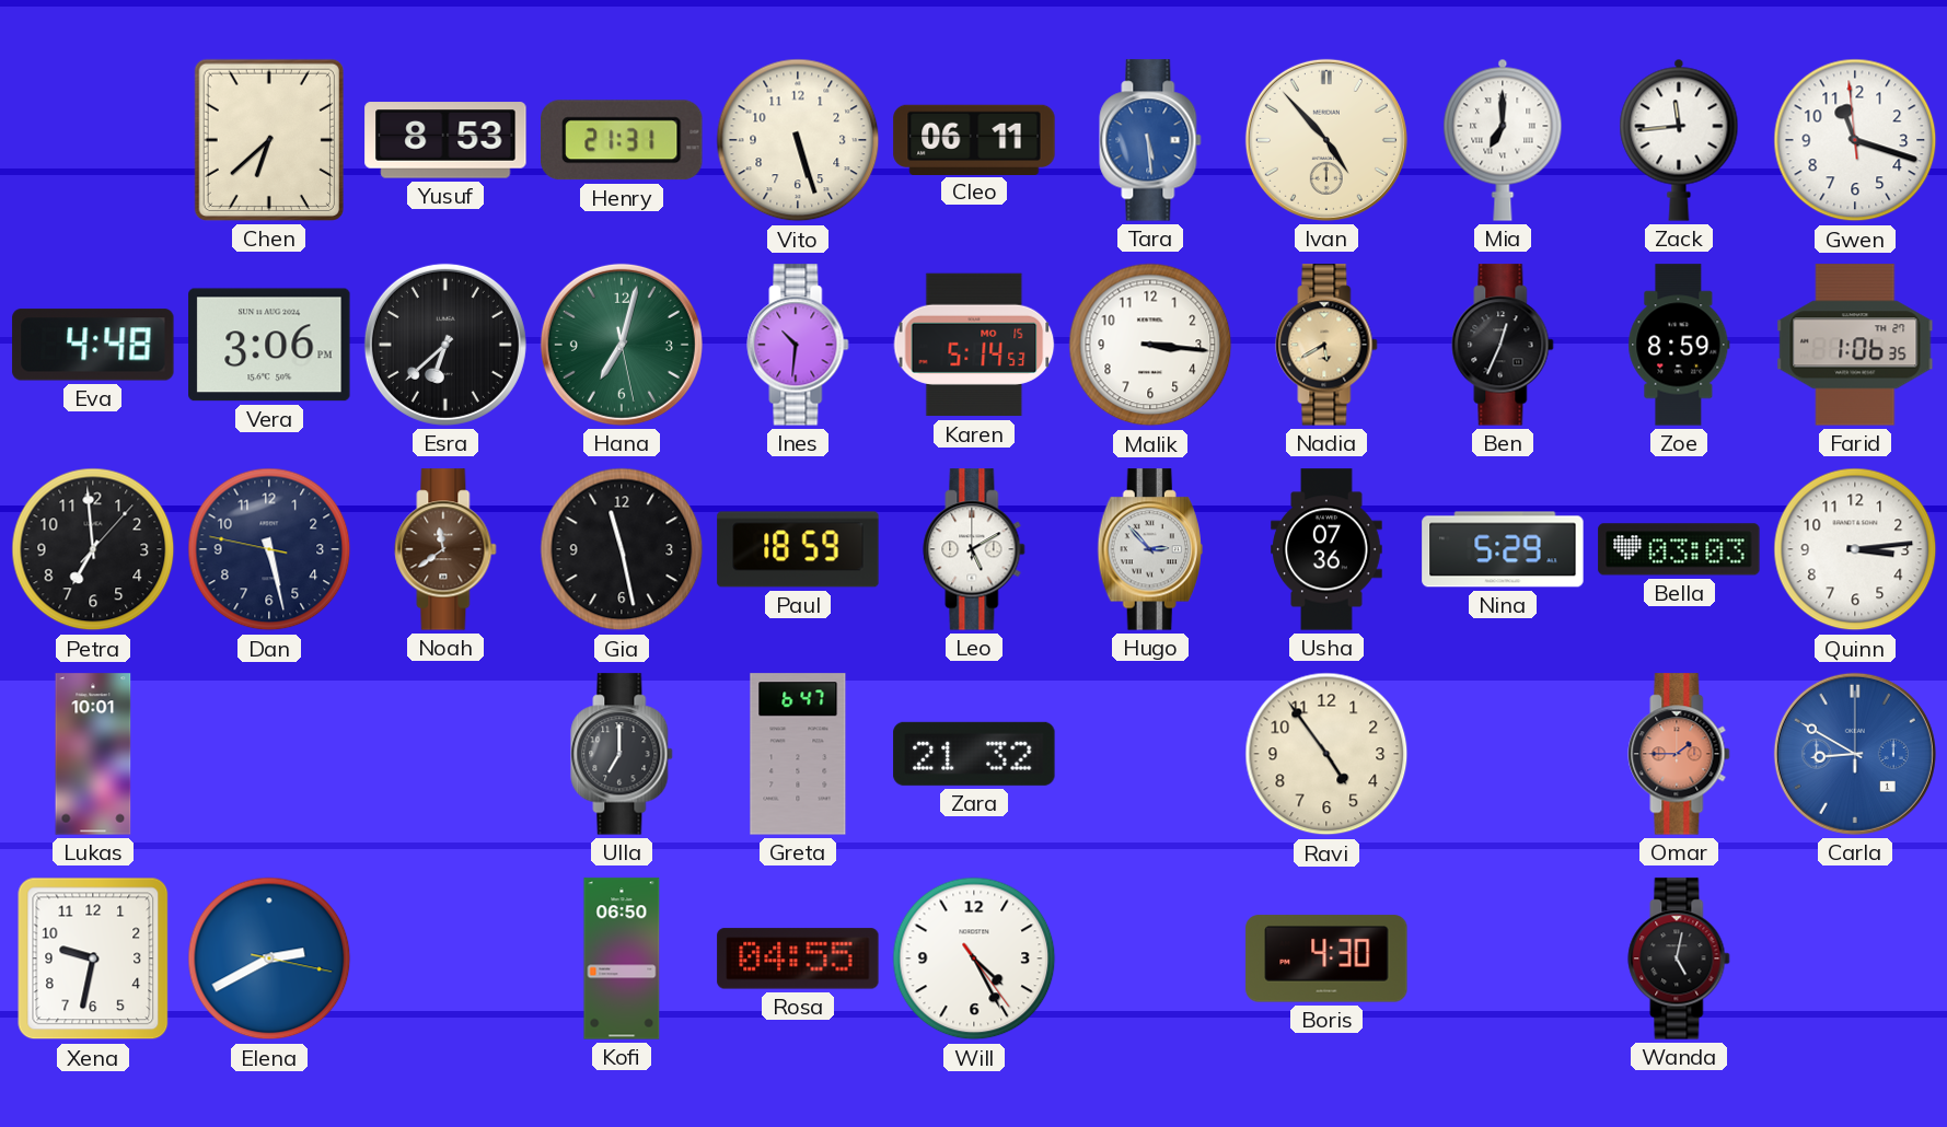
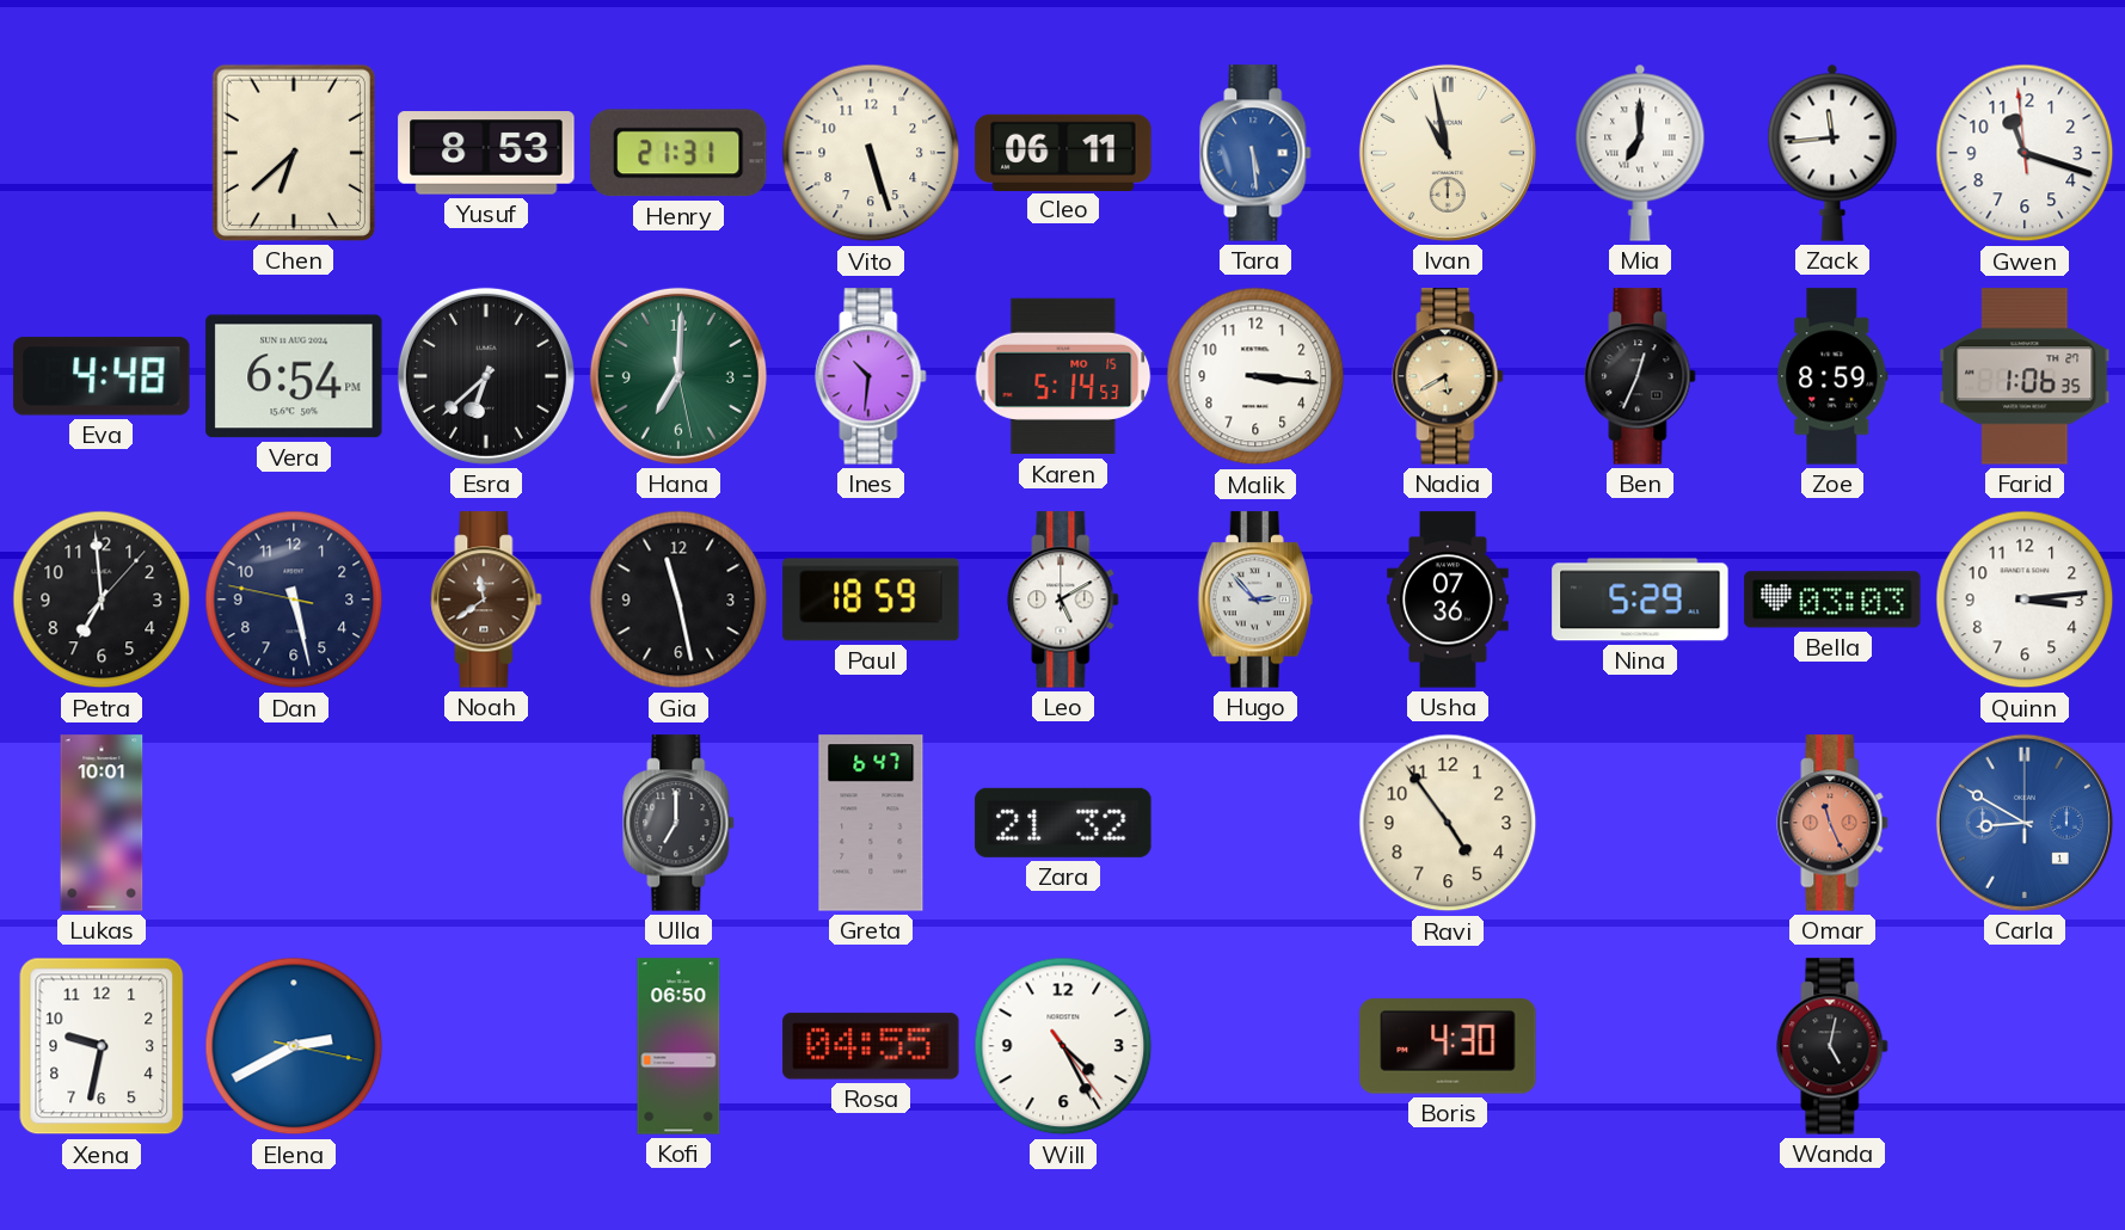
Ivan: 4:53 -> 10:58
Vera: 3:06 -> 6:54
Hana: 7:02 -> 7:00
Omar: 1:45 -> 11:26
